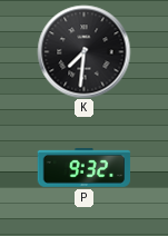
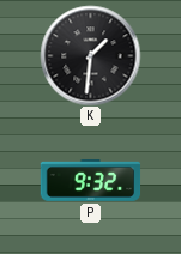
K: 7:31 -> 1:31
